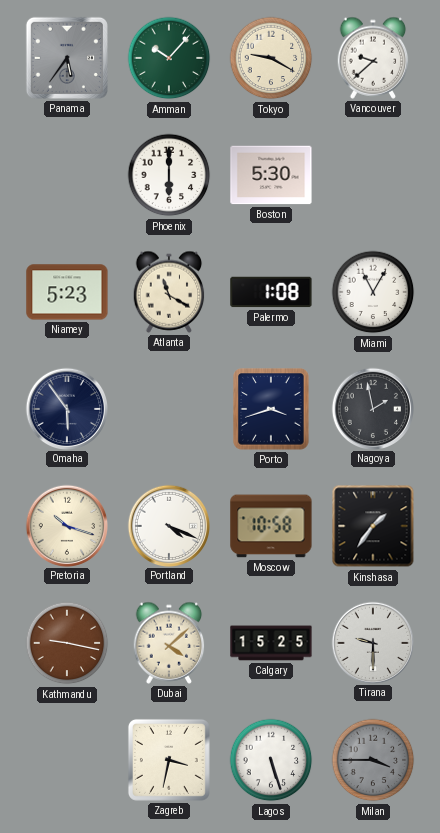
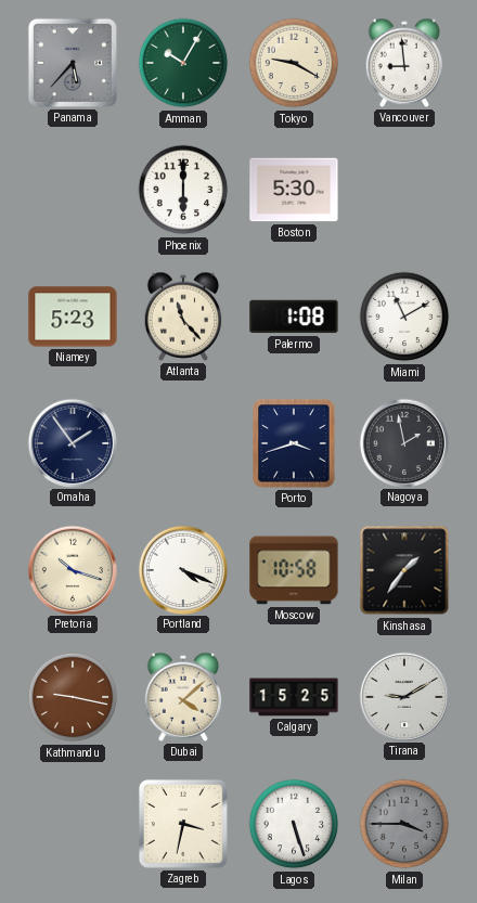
Panama: 5:36 -> 5:37
Amman: 10:07 -> 10:05
Vancouver: 9:38 -> 8:59
Atlanta: 11:20 -> 11:23
Miami: 11:05 -> 11:10
Omaha: 5:54 -> 1:54
Tirana: 9:30 -> 9:10
